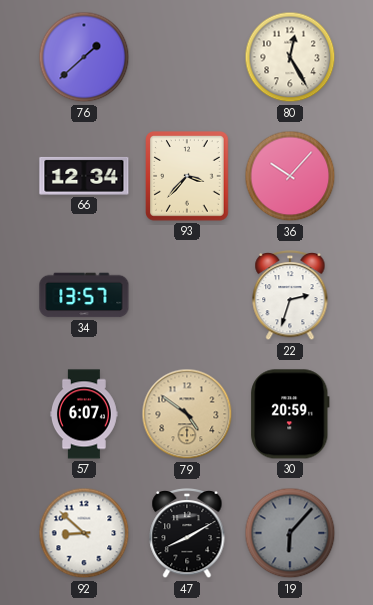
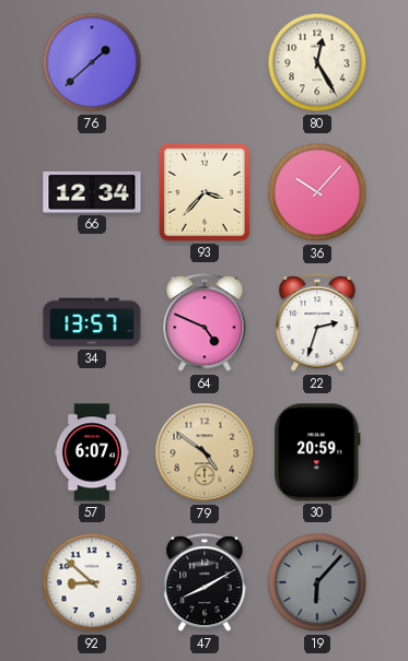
64: none -> 4:49
